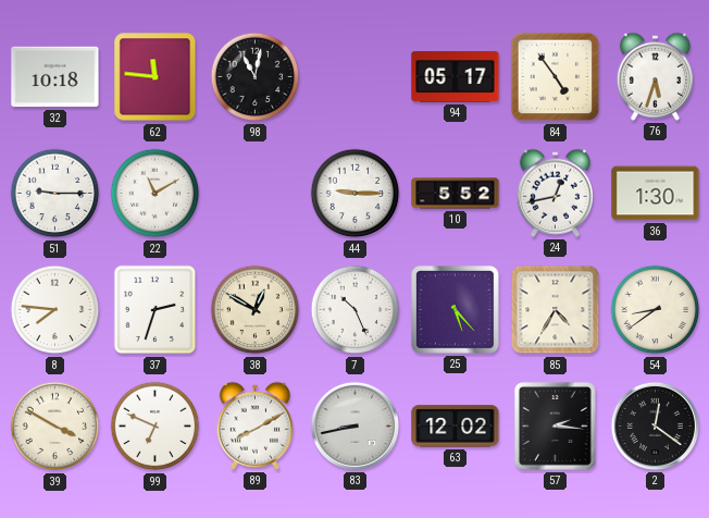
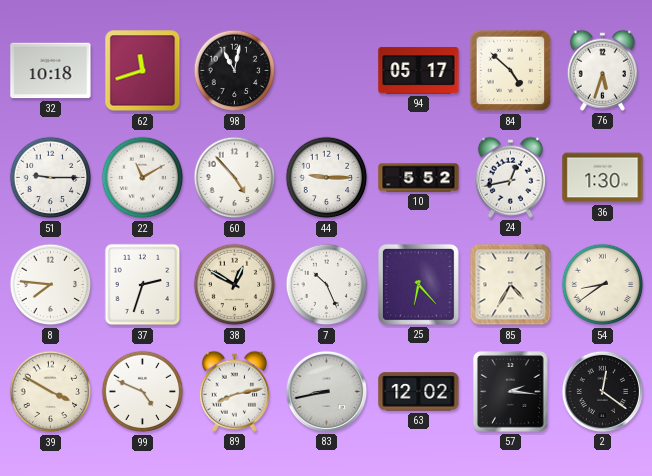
62: 11:46 -> 11:42
84: 4:54 -> 4:52
60: none -> 4:53
25: 5:23 -> 6:23
99: 6:49 -> 4:49
89: 8:10 -> 8:13
